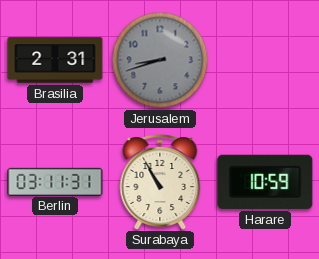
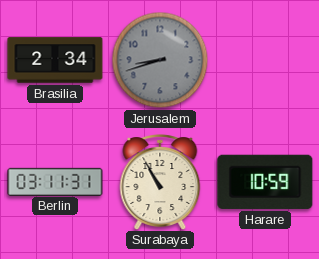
Brasilia: 2:31 -> 2:34
